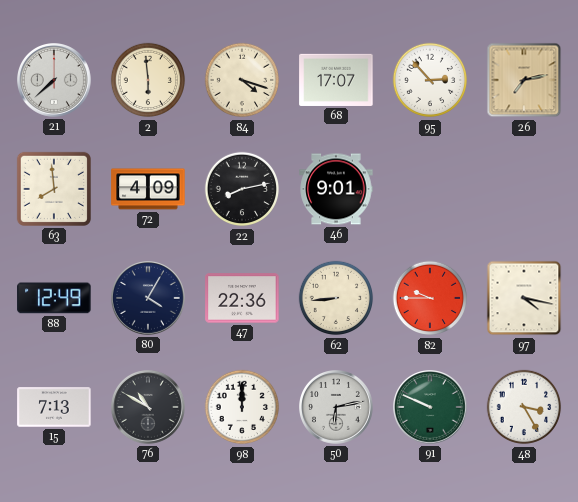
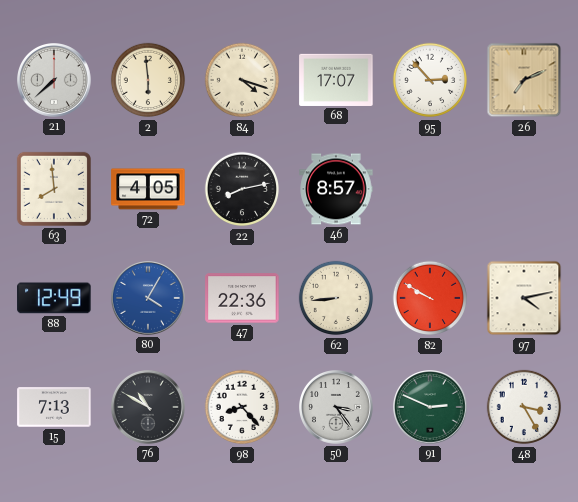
26: 7:13 -> 7:11
72: 4:09 -> 4:05
46: 9:01 -> 8:57
80 dial: navy -> blue
82: 9:45 -> 9:50
97: 4:17 -> 4:13
98: 12:00 -> 8:23
50: 6:13 -> 3:24
91: 9:49 -> 2:49
